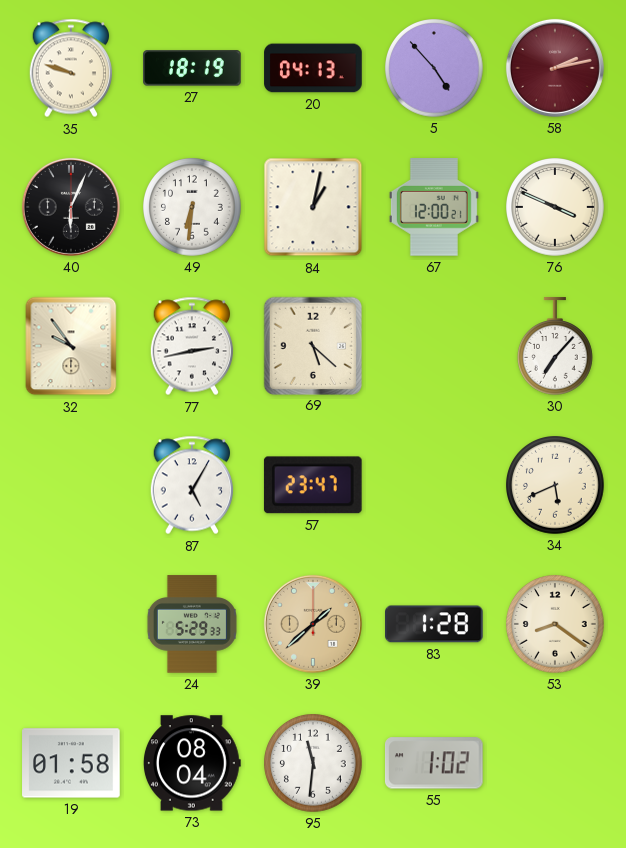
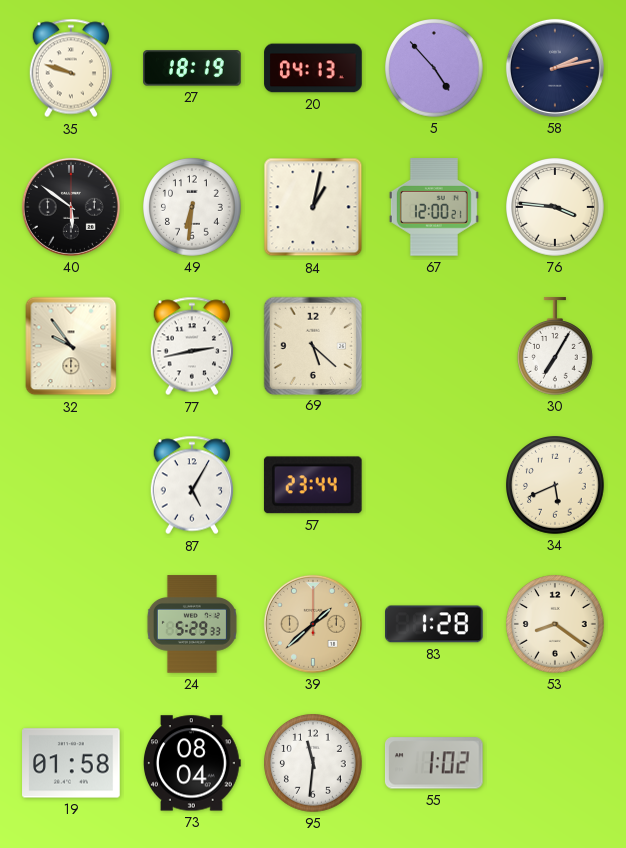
58 dial: burgundy -> navy
40: 6:04 -> 5:51
76: 3:49 -> 3:46
30: 7:07 -> 7:05
57: 23:47 -> 23:44
